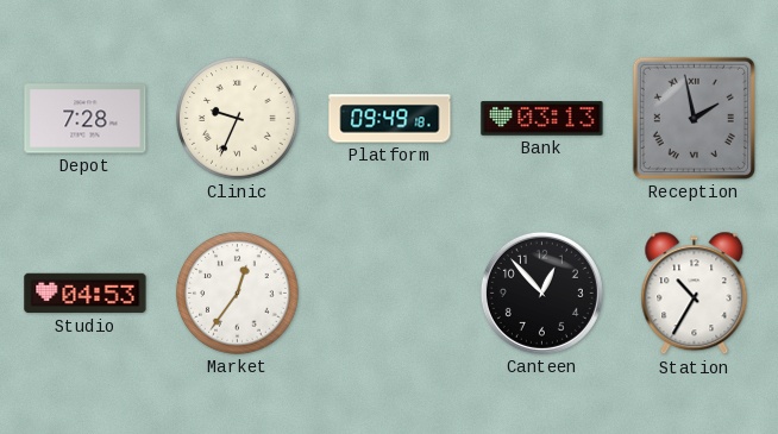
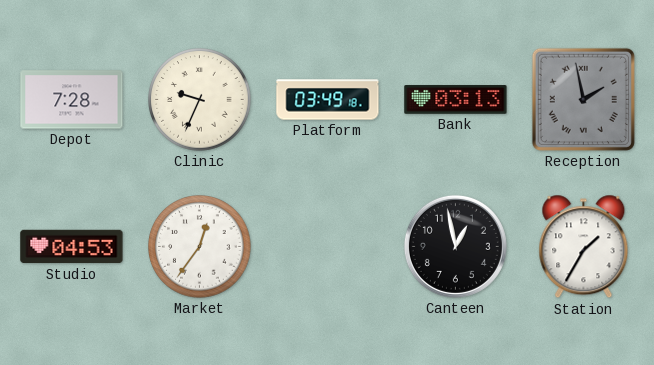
Platform: 09:49 -> 03:49
Canteen: 12:53 -> 12:58
Station: 10:35 -> 1:35
